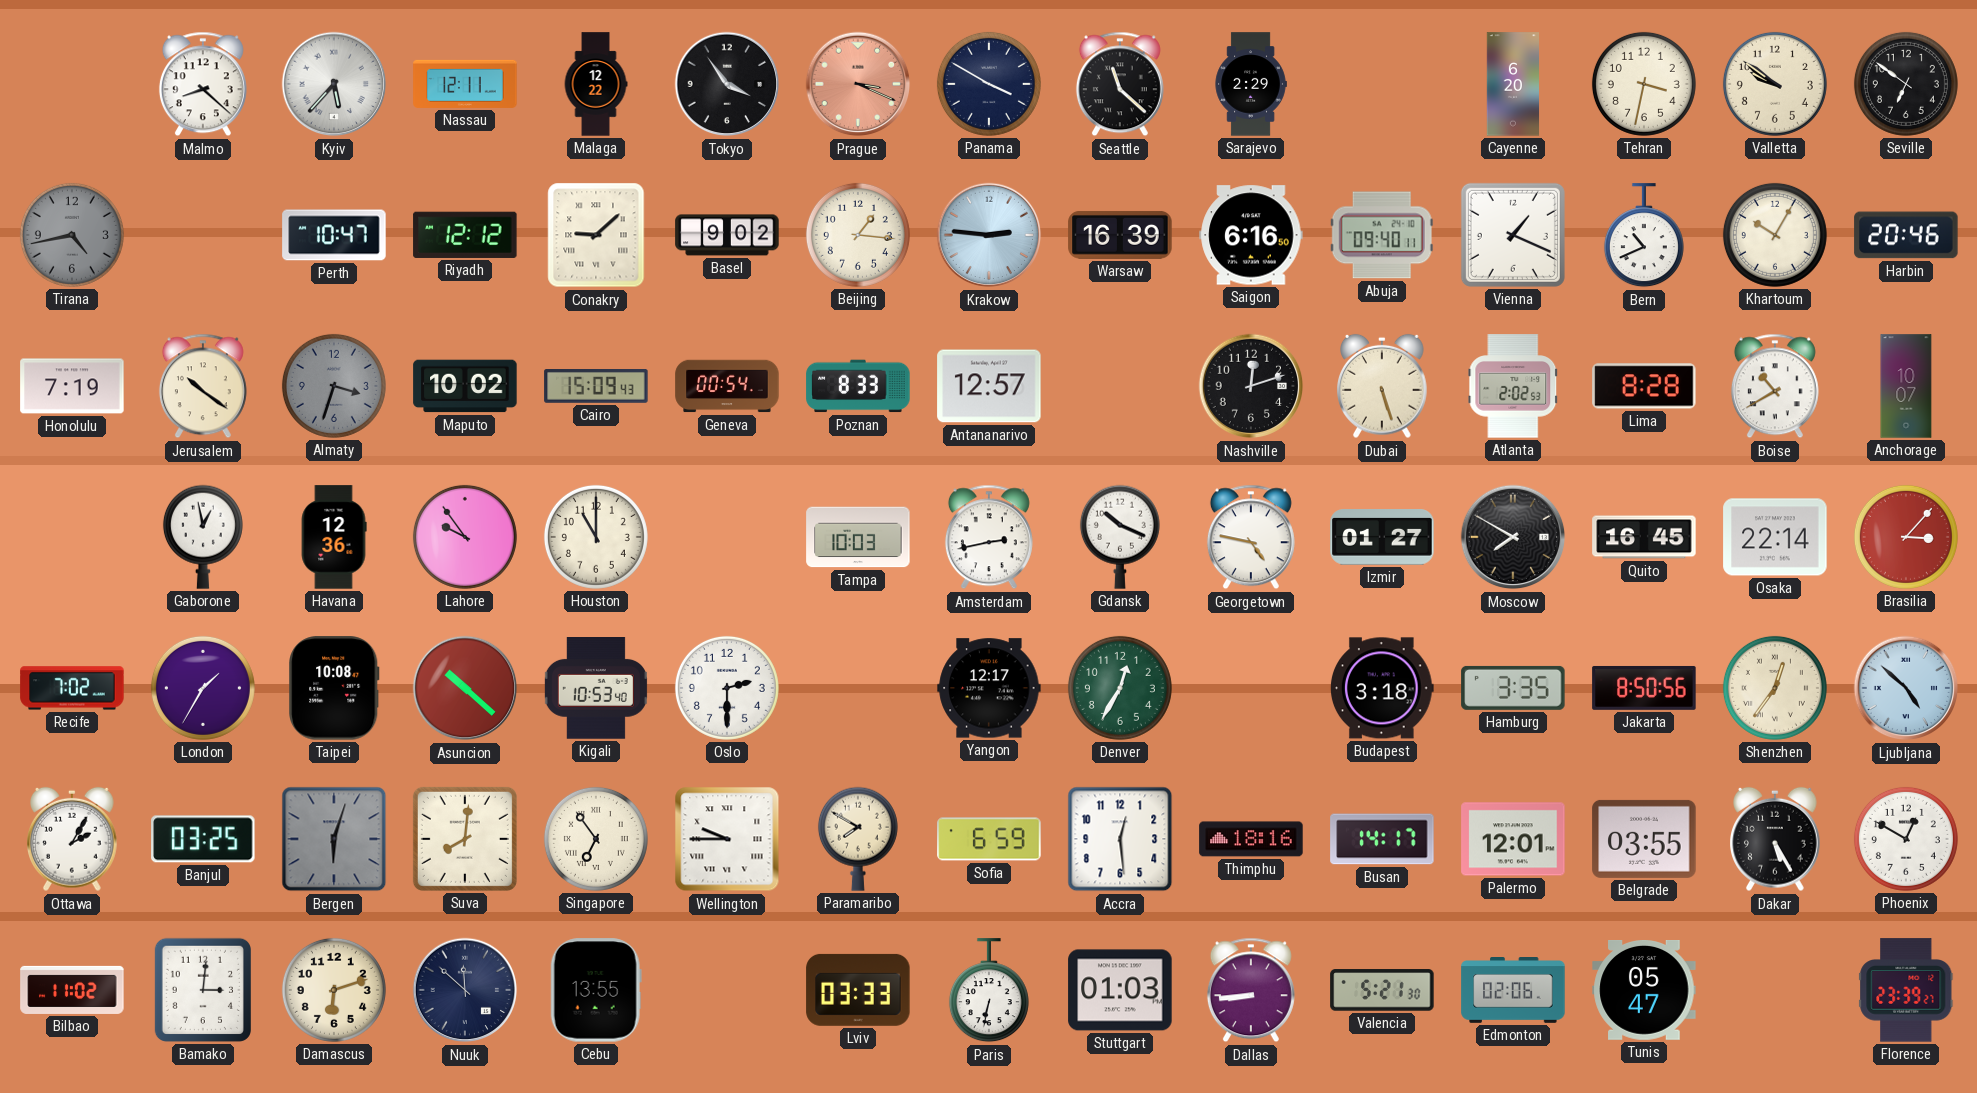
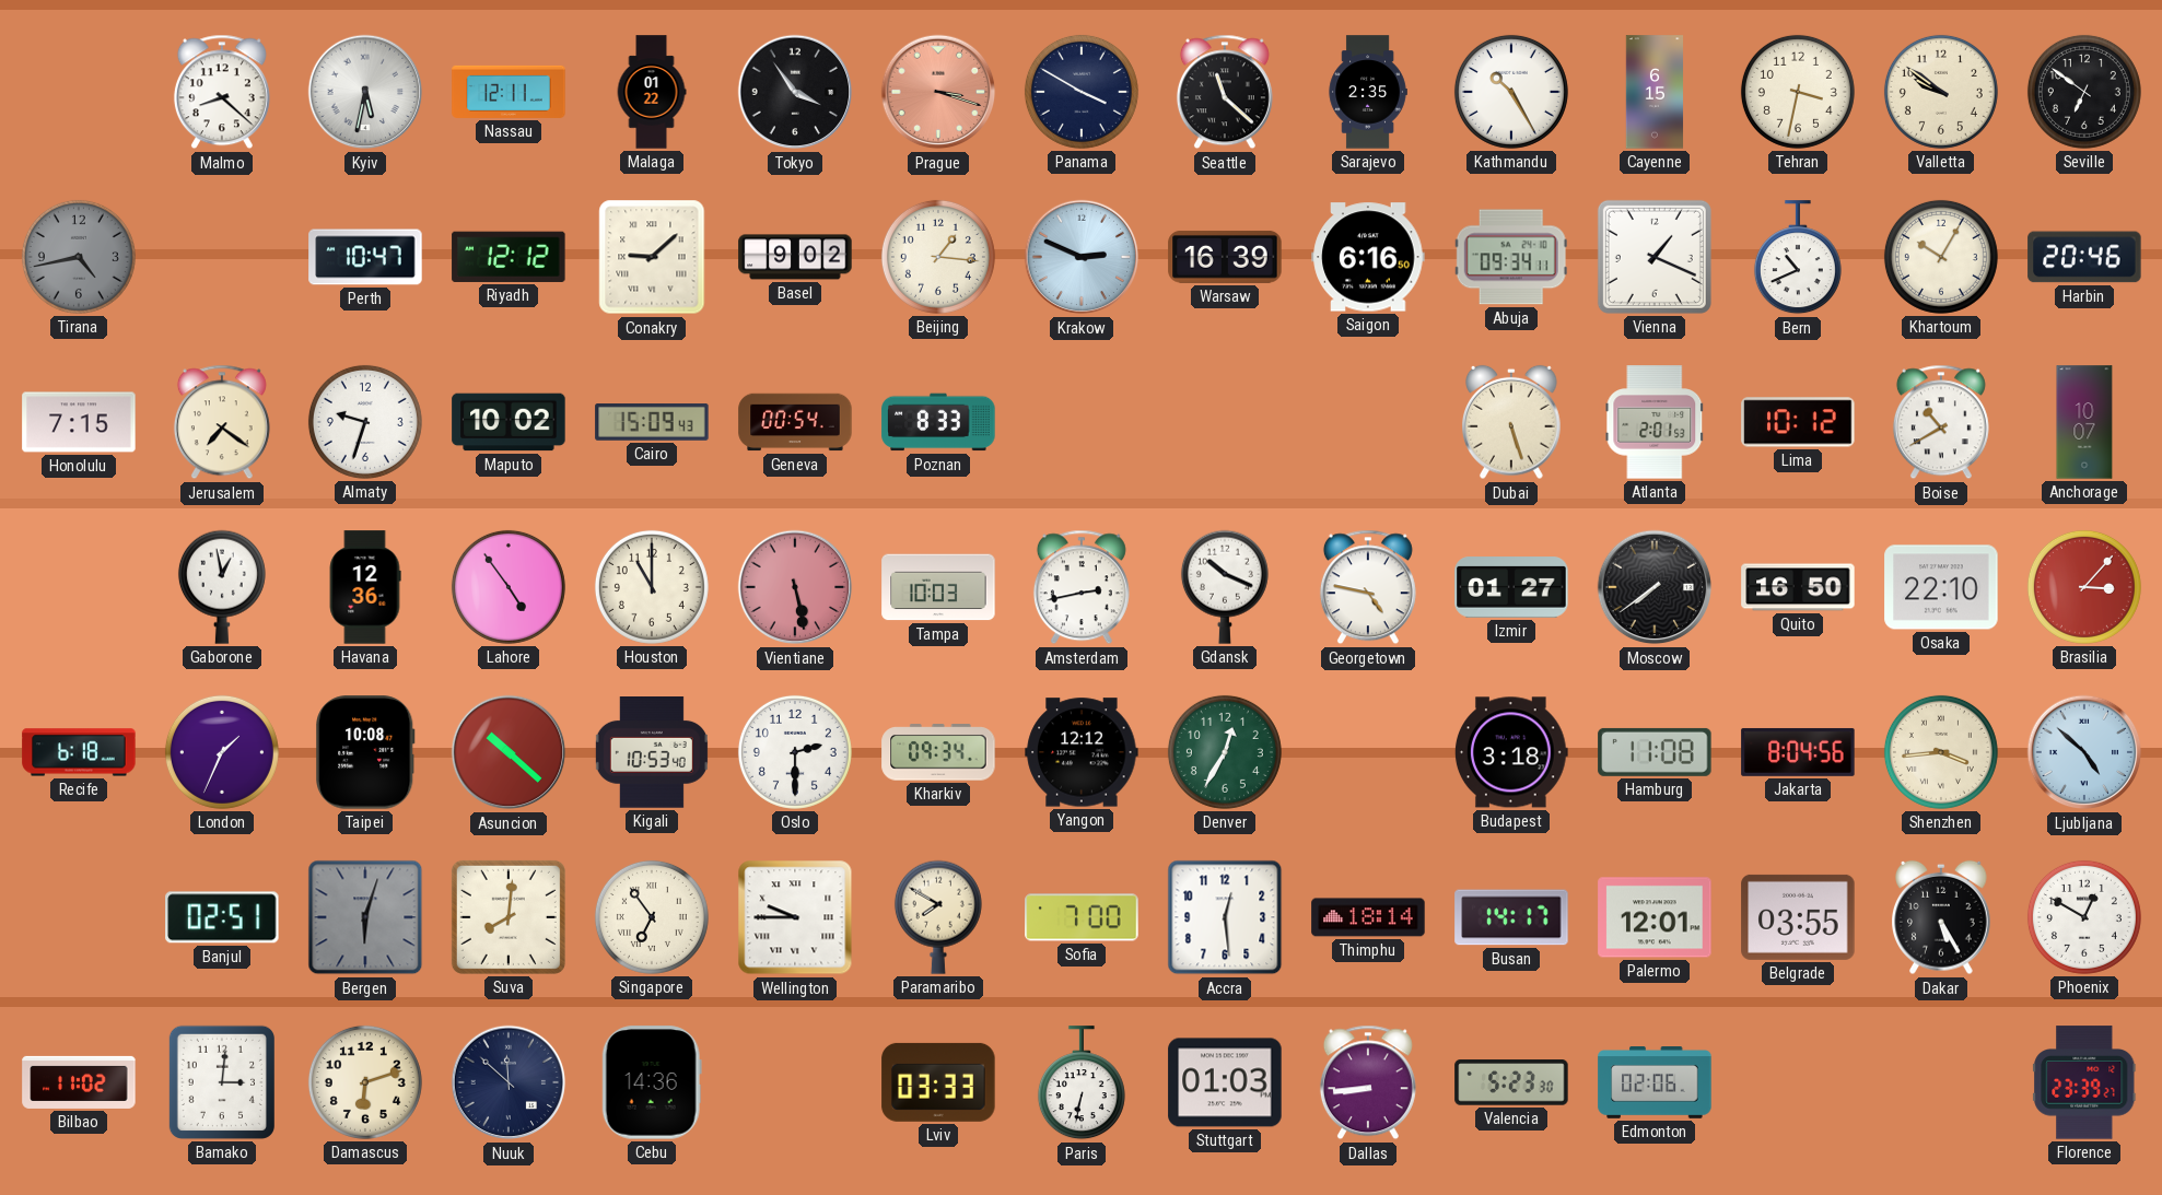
Kyiv: 5:37 -> 5:32
Malaga: 12:22 -> 01:22
Prague: 3:19 -> 3:18
Sarajevo: 2:29 -> 2:35
Kathmandu: none -> 10:25
Cayenne: 6:20 -> 6:15
Krakow: 2:46 -> 2:49
Abuja: 09:40 -> 09:34
Honolulu: 7:19 -> 7:15
Jerusalem: 10:21 -> 7:21
Almaty: 3:33 -> 9:33
Almaty dial: grey -> white
Antananarivo: 12:57 -> none
Nashville: 12:12 -> none
Atlanta: 2:02 -> 2:01
Lima: 8:28 -> 10:12
Lahore: 9:54 -> 4:54
Vientiane: none -> 5:28
Moscow: 7:50 -> 7:39
Quito: 16:45 -> 16:50
Osaka: 22:14 -> 22:10
Recife: 7:02 -> 6:18
London: 1:35 -> 1:34
Kharkiv: none -> 09:34
Yangon: 12:17 -> 12:12
Hamburg: 3:35 -> 11:08
Jakarta: 8:50 -> 8:04
Shenzhen: 12:36 -> 3:44
Ottawa: 2:05 -> none
Banjul: 03:25 -> 02:51
Sofia: 6:59 -> 7:00
Thimphu: 18:16 -> 18:14
Cebu: 13:55 -> 14:36
Valencia: 5:21 -> 5:23
Tunis: 05:47 -> none
